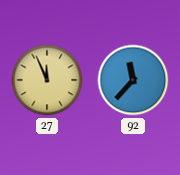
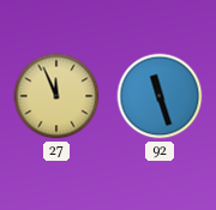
92: 11:37 -> 11:27
